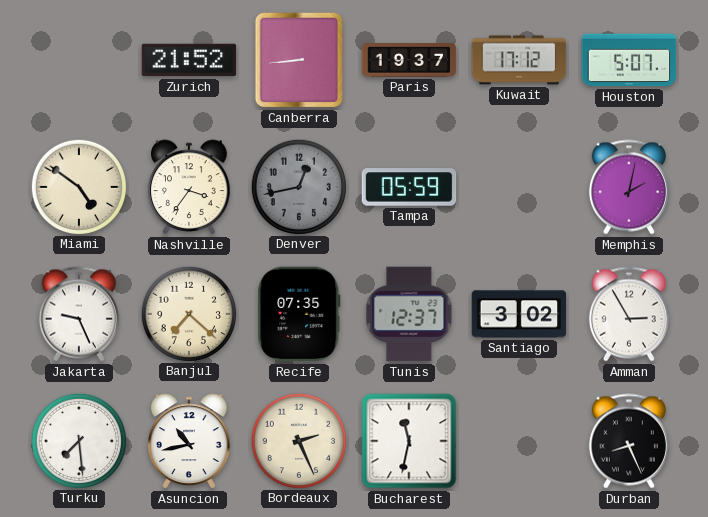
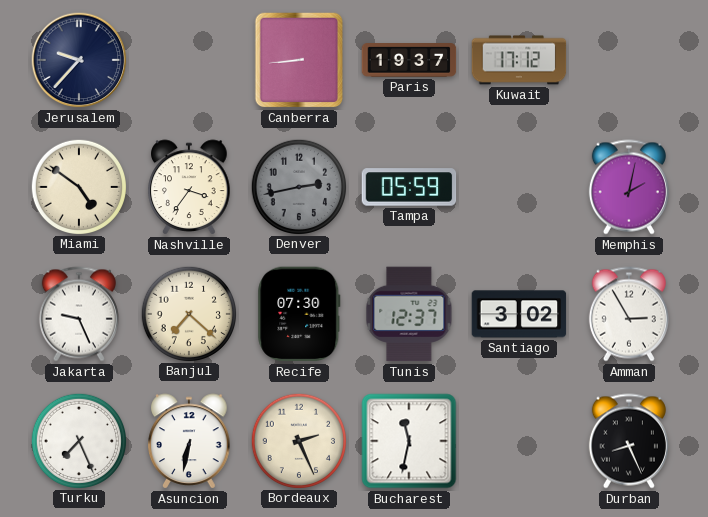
Jerusalem: none -> 9:37
Zurich: 21:52 -> none
Houston: 5:07 -> none
Denver: 12:43 -> 2:43
Recife: 07:35 -> 07:30
Turku: 7:29 -> 7:26
Asuncion: 10:43 -> 6:32
